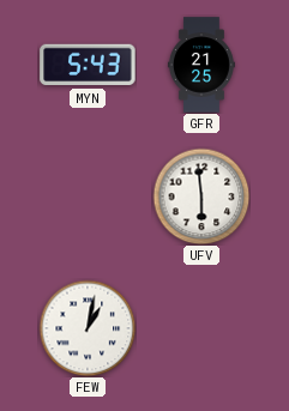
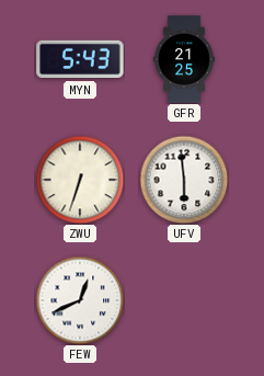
ZWU: none -> 6:33
FEW: 1:02 -> 12:41
